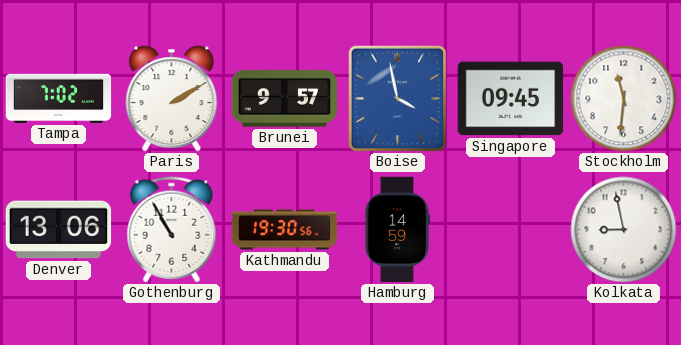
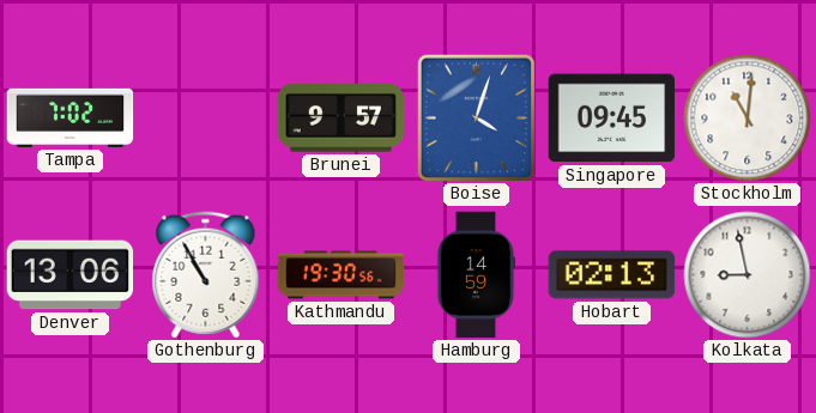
Paris: 2:10 -> none
Boise: 3:58 -> 4:03
Stockholm: 11:31 -> 11:01
Hobart: none -> 02:13
